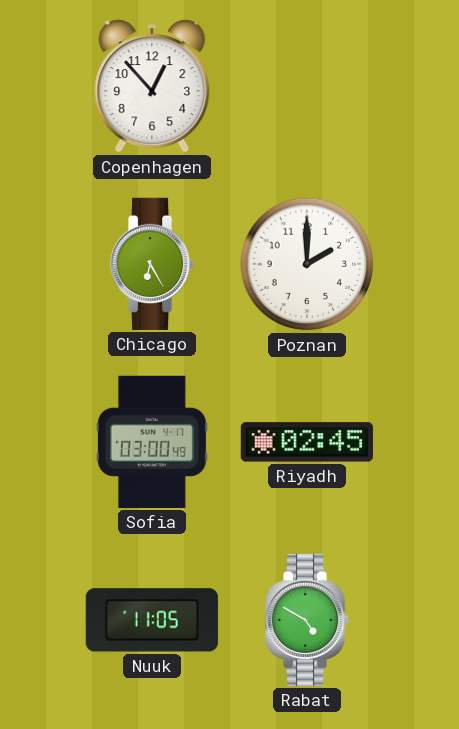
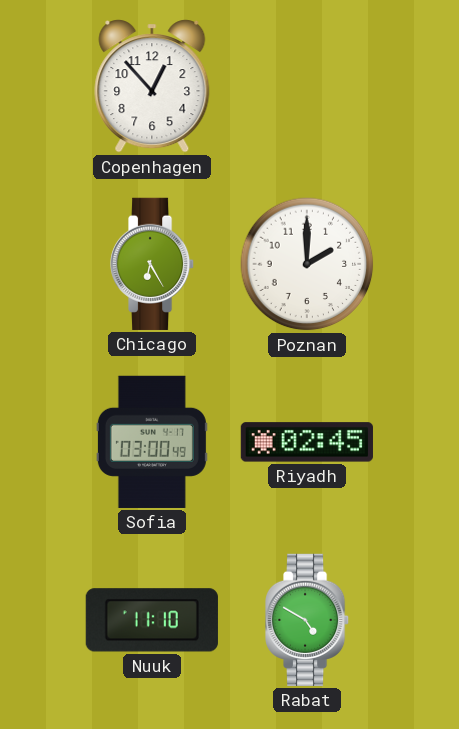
Nuuk: 11:05 -> 11:10
